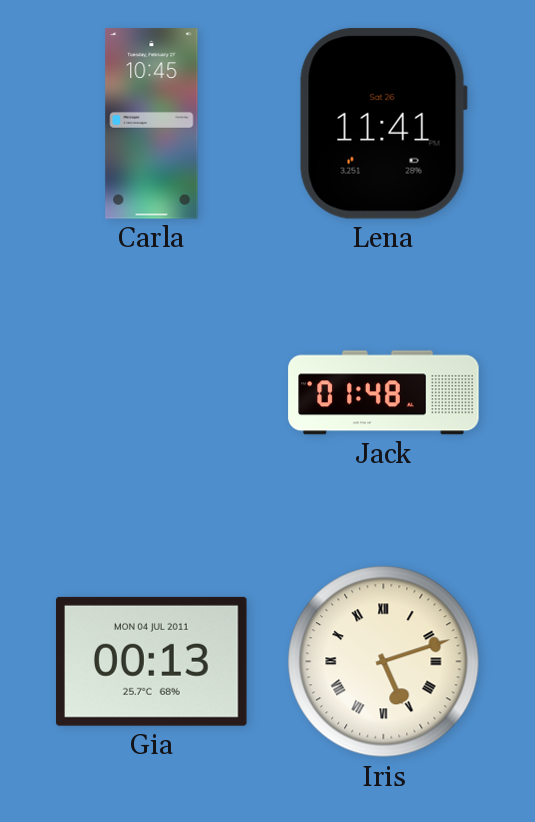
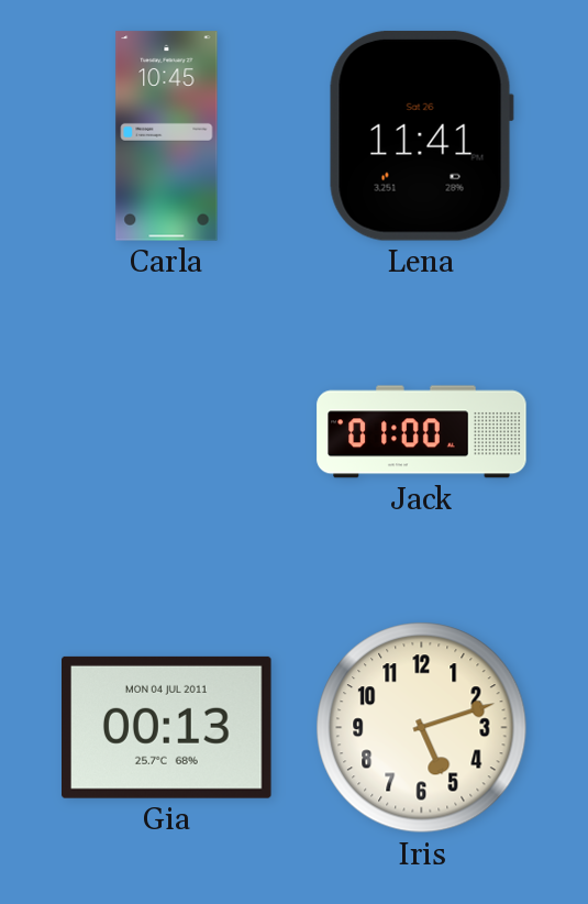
Jack: 01:48 -> 01:00
Iris numerals: Roman -> Arabic
